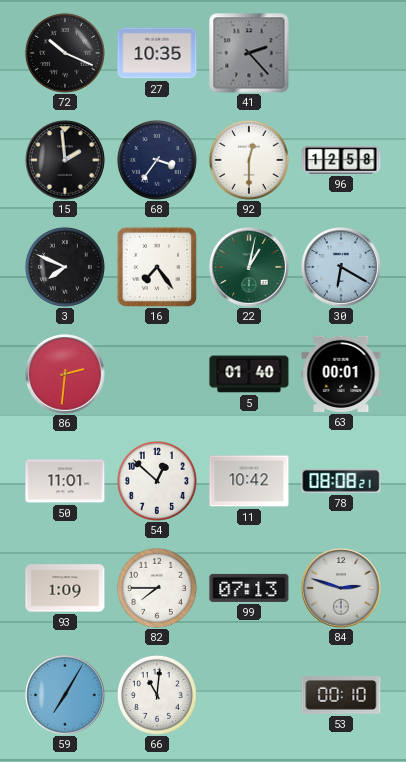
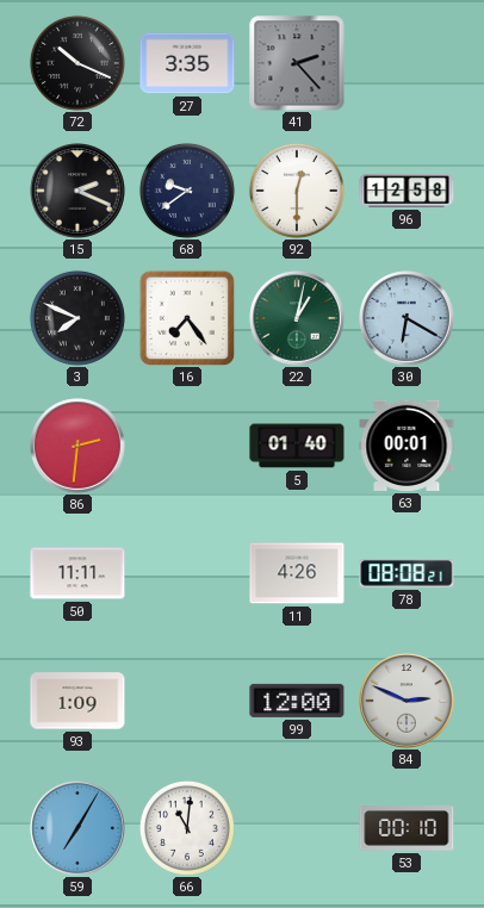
27: 10:35 -> 3:35
15: 1:59 -> 2:19
68: 3:36 -> 9:39
50: 11:01 -> 11:11
54: 12:52 -> none
11: 10:42 -> 4:26
82: 7:45 -> none
99: 07:13 -> 12:00
84: 2:48 -> 2:49
